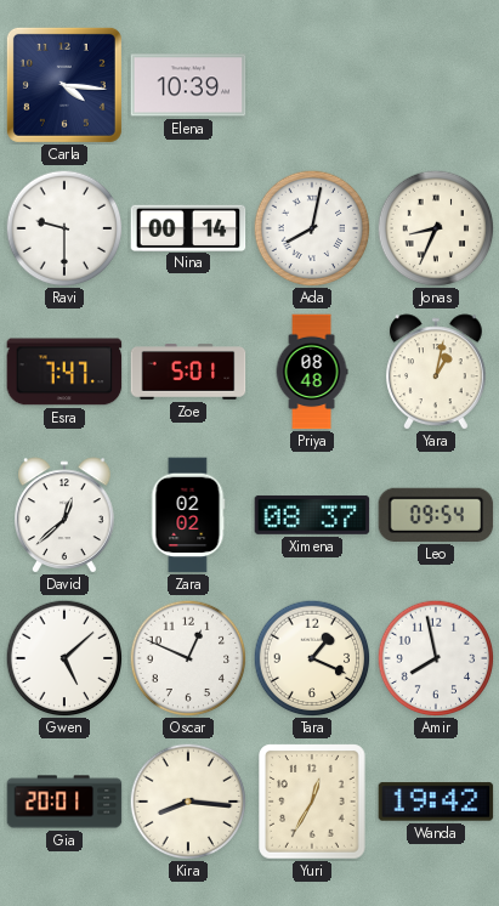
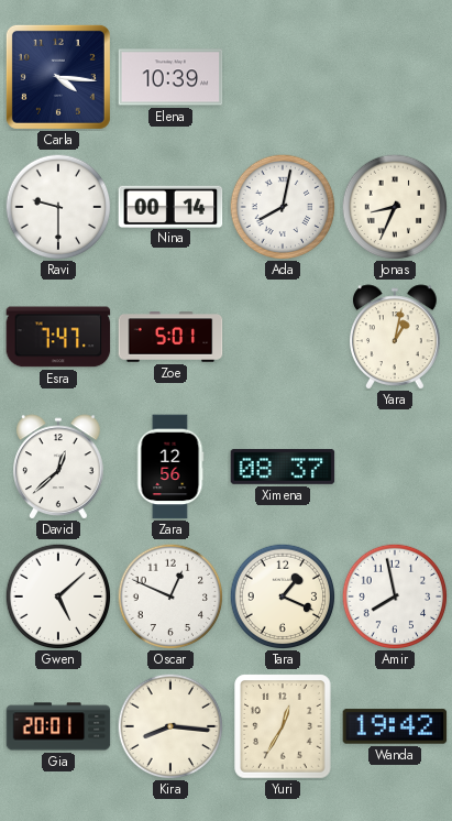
Priya: 08:48 -> none
Zara: 02:02 -> 12:56
Leo: 09:54 -> none
